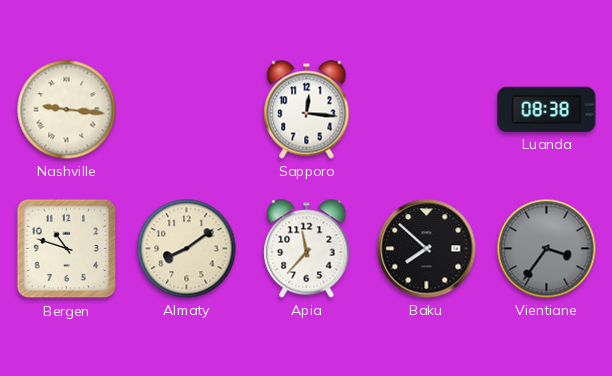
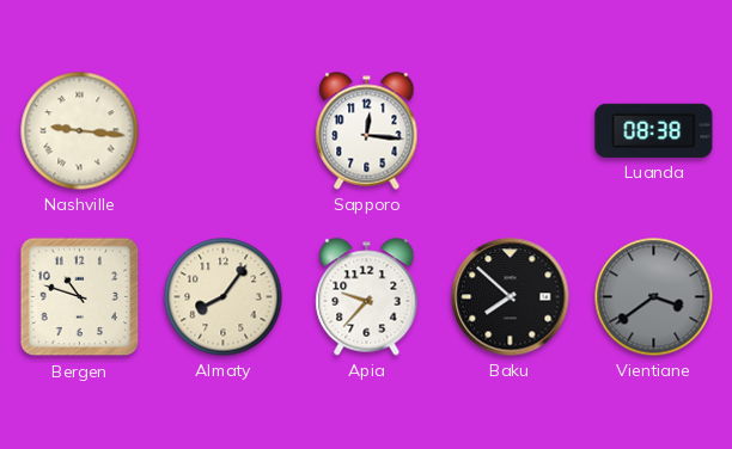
Almaty: 8:09 -> 8:06
Apia: 11:37 -> 9:37
Vientiane: 3:36 -> 3:39
